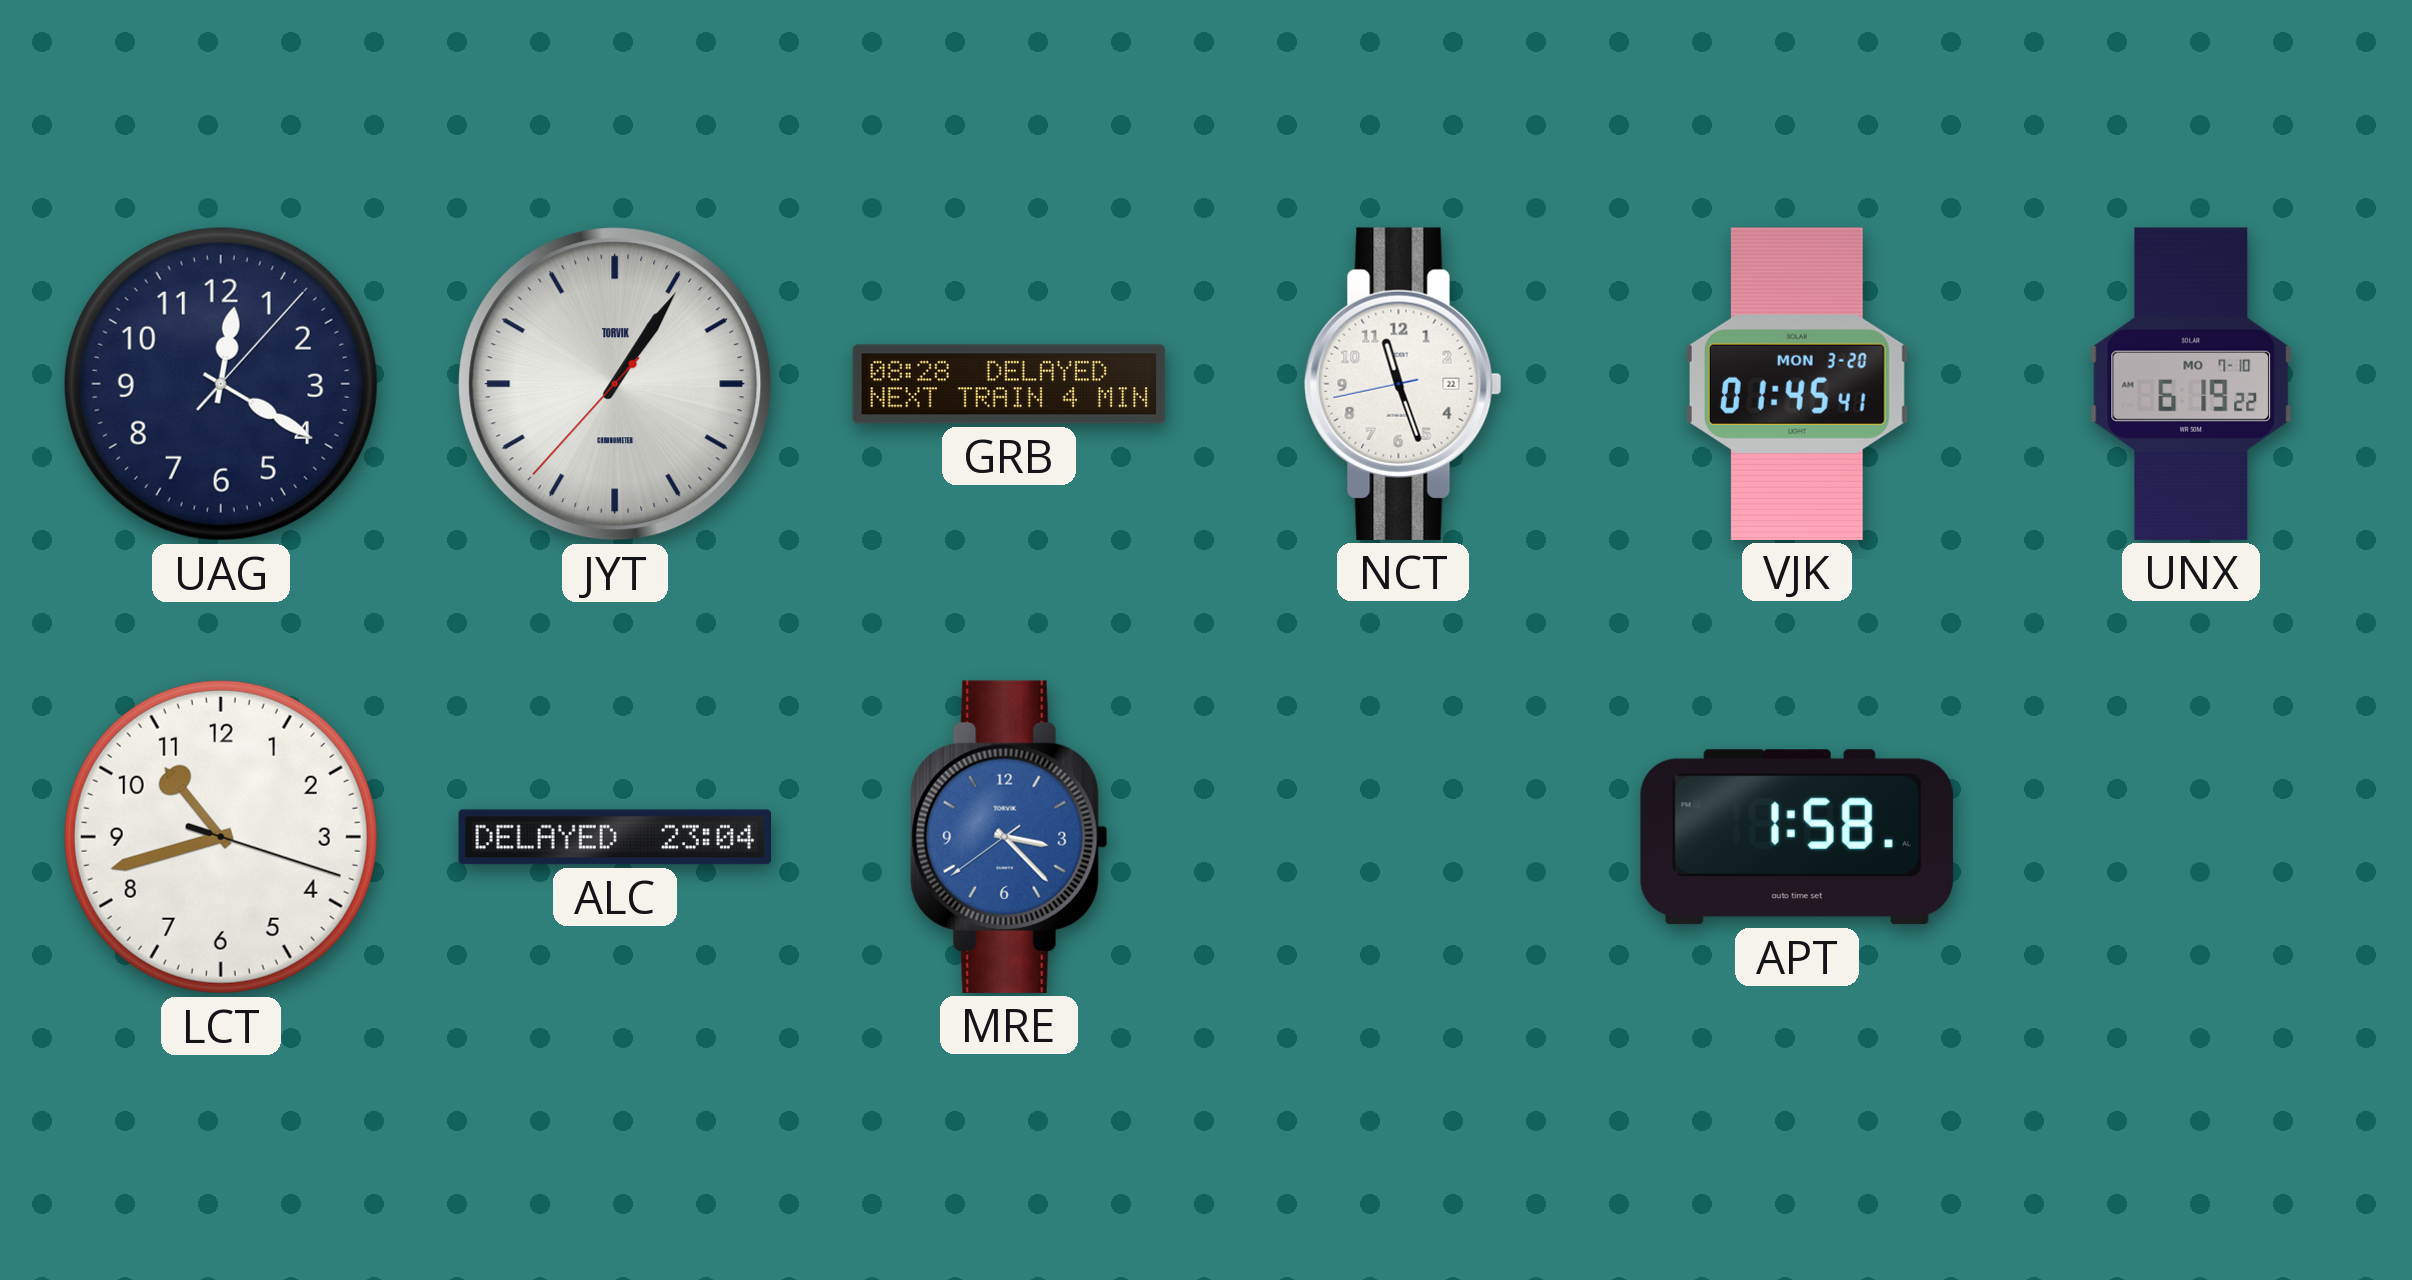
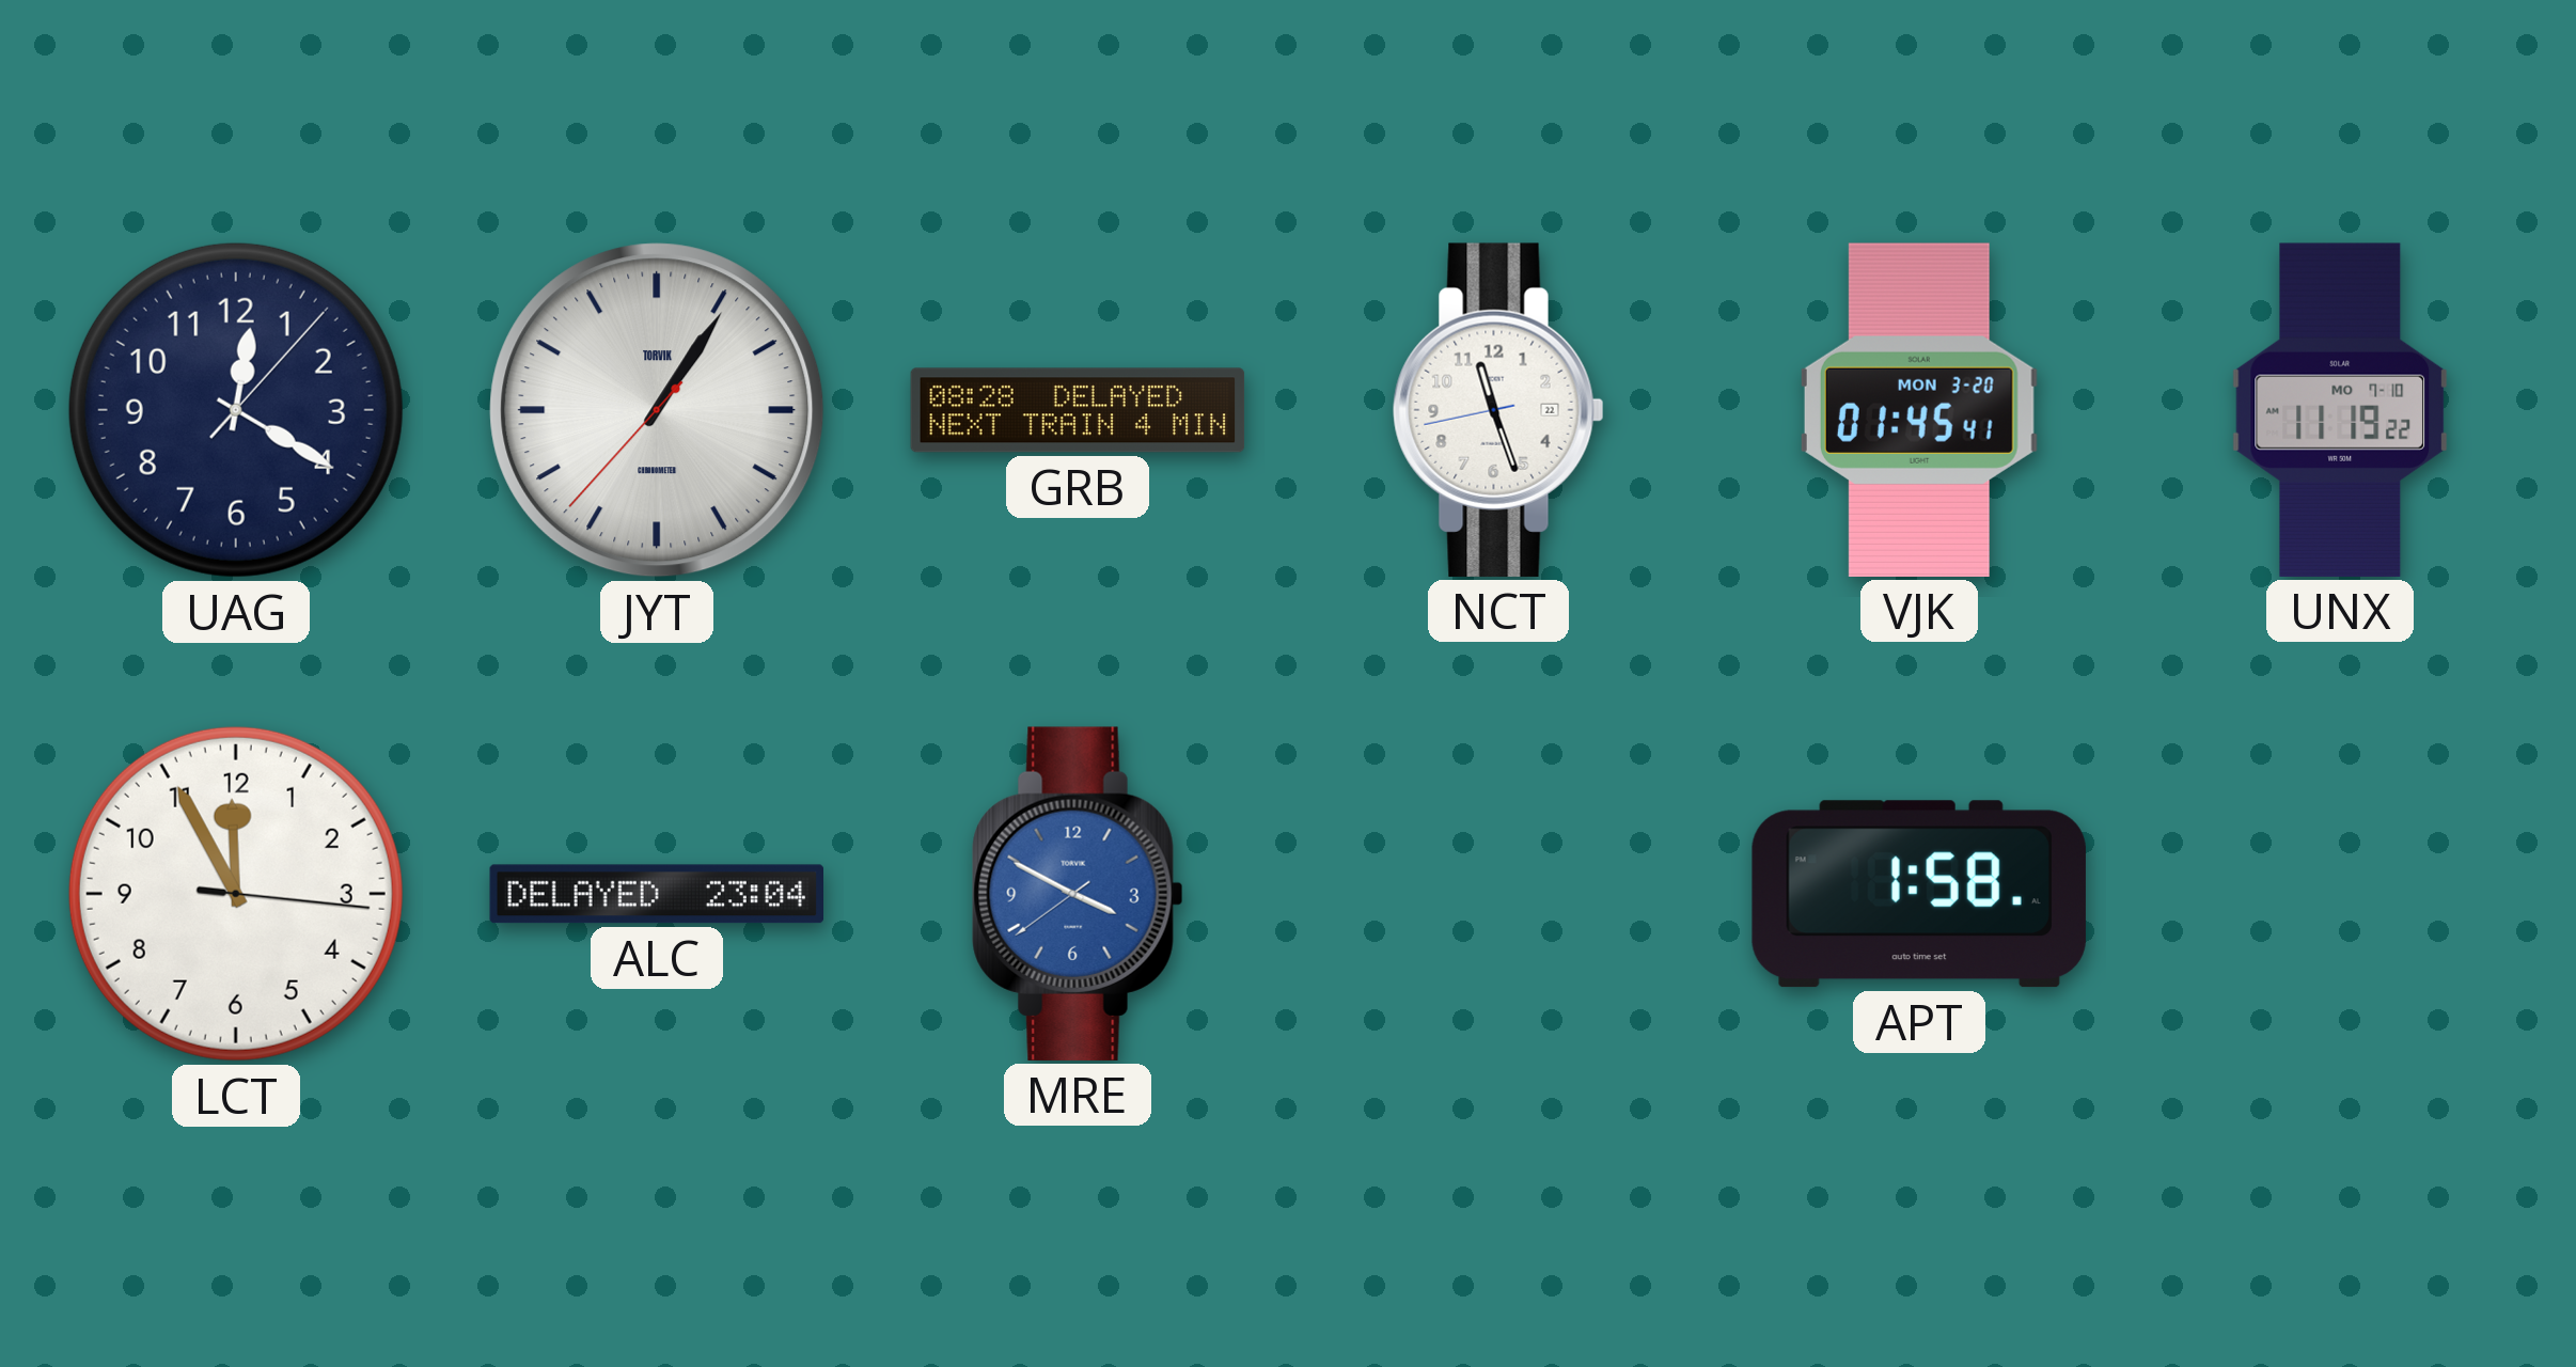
UNX: 6:19 -> 11:19
LCT: 10:42 -> 11:55
MRE: 3:22 -> 3:49
